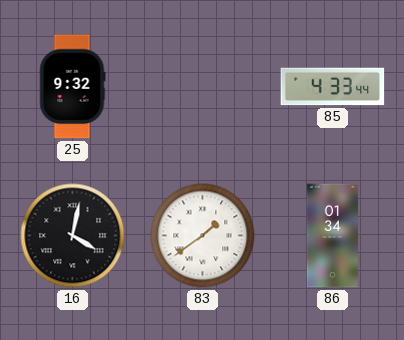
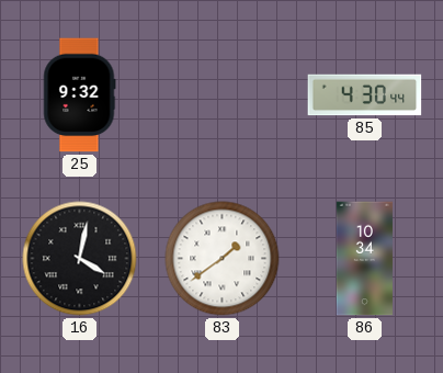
85: 4:33 -> 4:30
86: 01:34 -> 10:34
